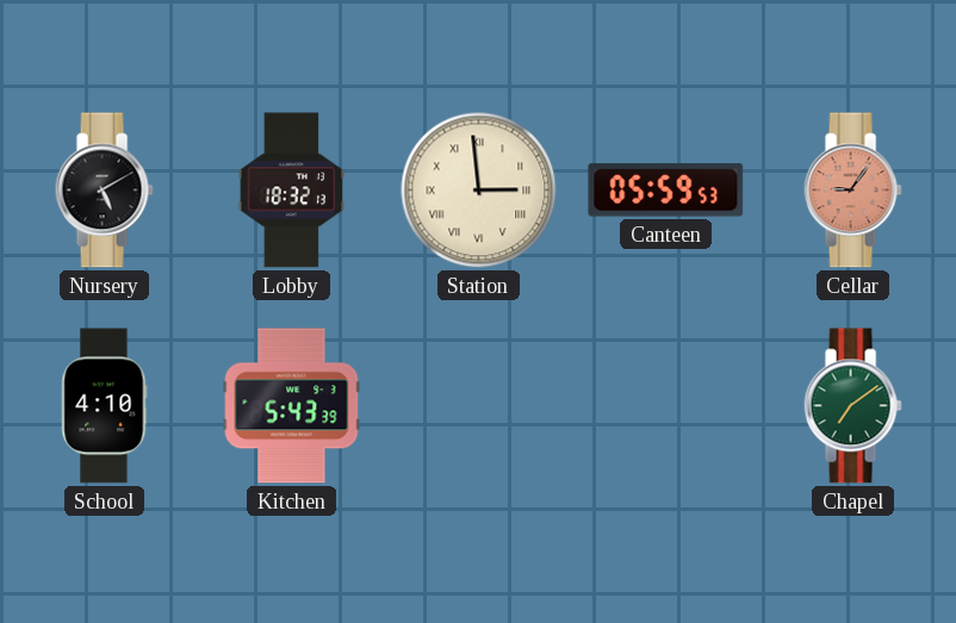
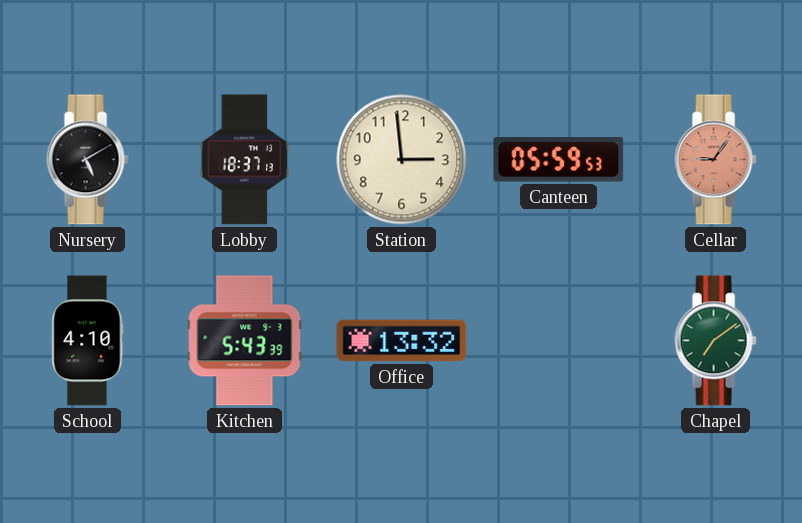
Lobby: 18:32 -> 18:37
Station numerals: Roman -> Arabic
Office: none -> 13:32
